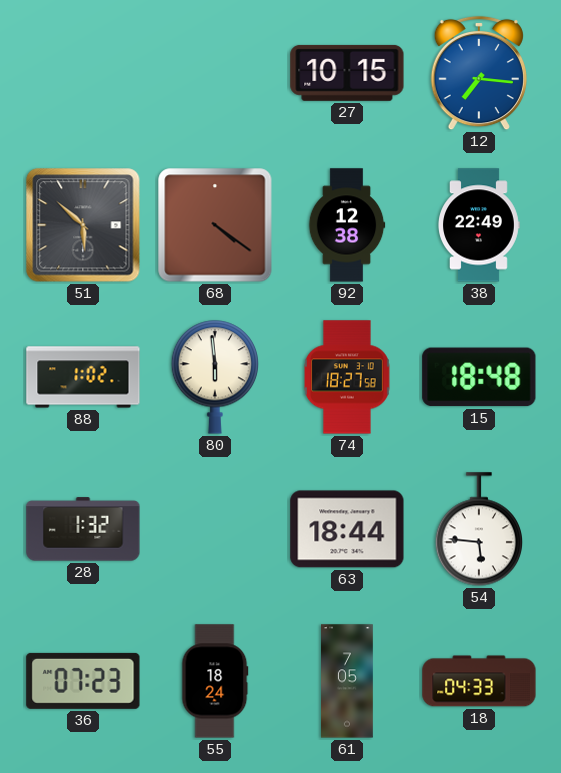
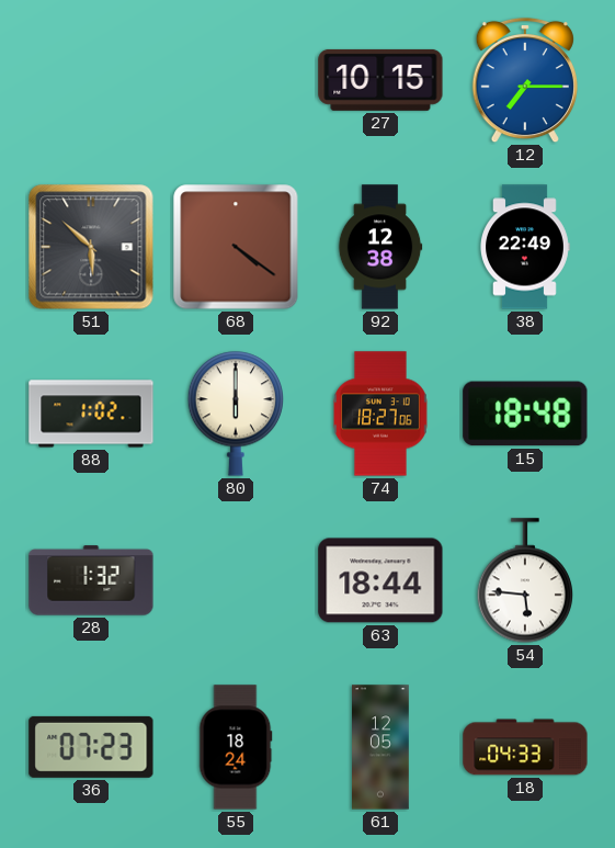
12: 7:16 -> 7:15
80: 5:59 -> 6:00
74: 18:27:58 -> 18:27:06
61: 7:05 -> 12:05
